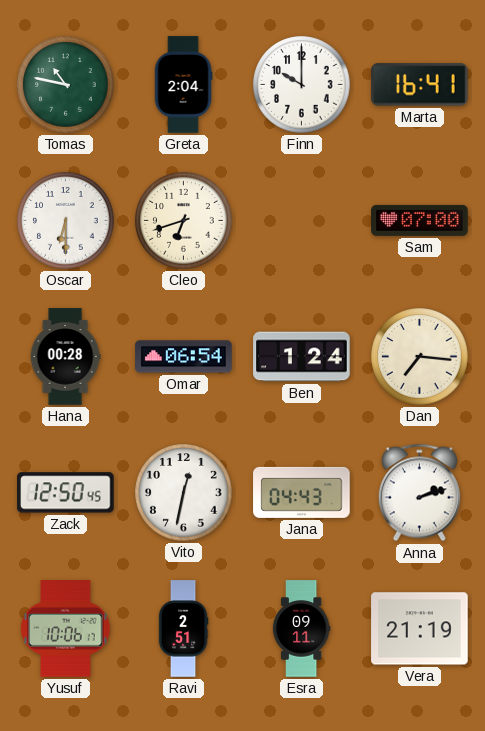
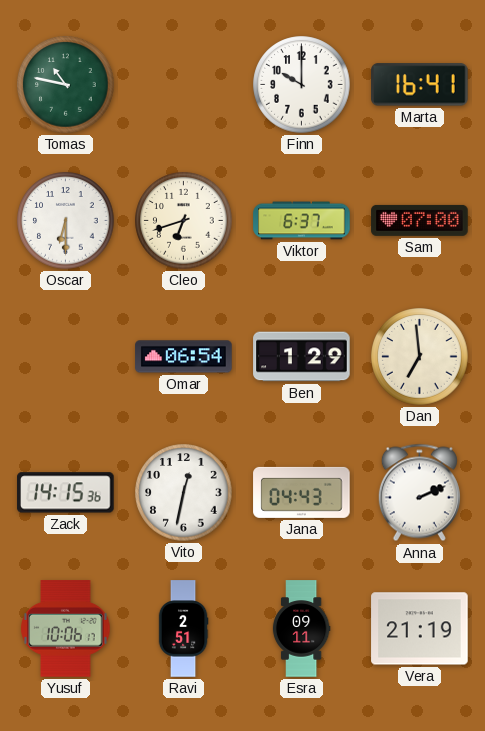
Greta: 2:04 -> none
Viktor: none -> 6:37
Hana: 00:28 -> none
Ben: 1:24 -> 1:29
Dan: 7:16 -> 6:59
Zack: 12:50 -> 14:15
Anna: 2:12 -> 2:11
